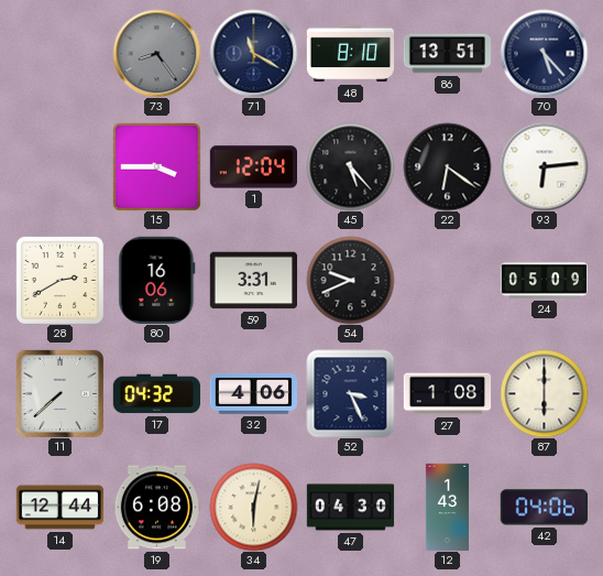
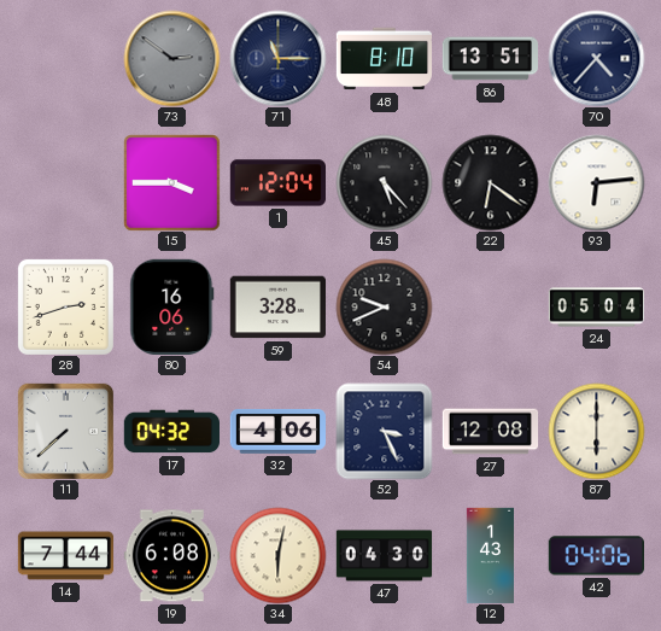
73: 8:24 -> 2:51
71: 11:20 -> 11:15
70: 5:23 -> 4:37
28: 2:40 -> 2:42
59: 3:31 -> 3:28
24: 05:09 -> 05:04
27: 1:08 -> 12:08
14: 12:44 -> 7:44
